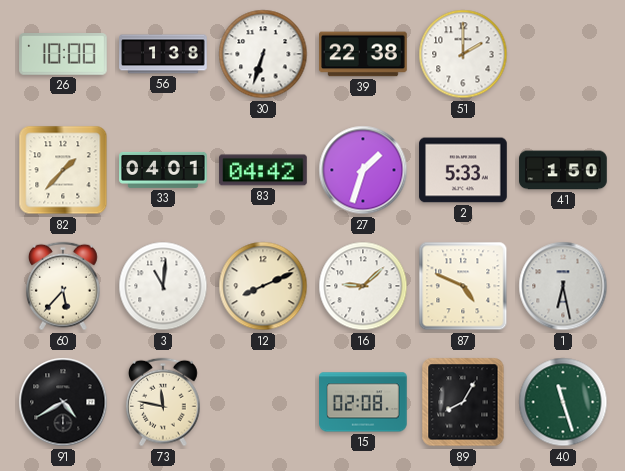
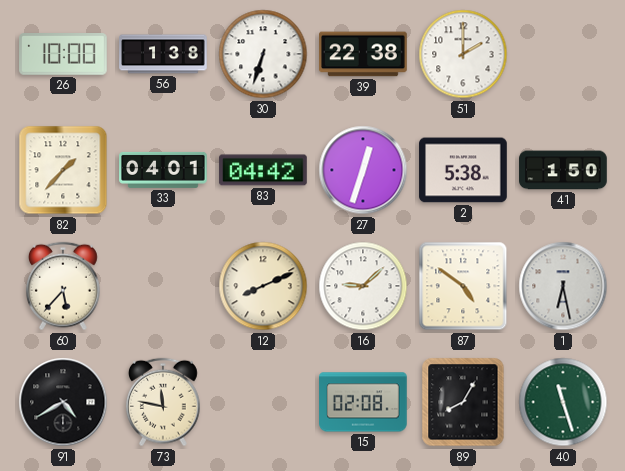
27: 1:33 -> 12:33
2: 5:33 -> 5:38
3: 11:01 -> none
87: 4:49 -> 4:51
